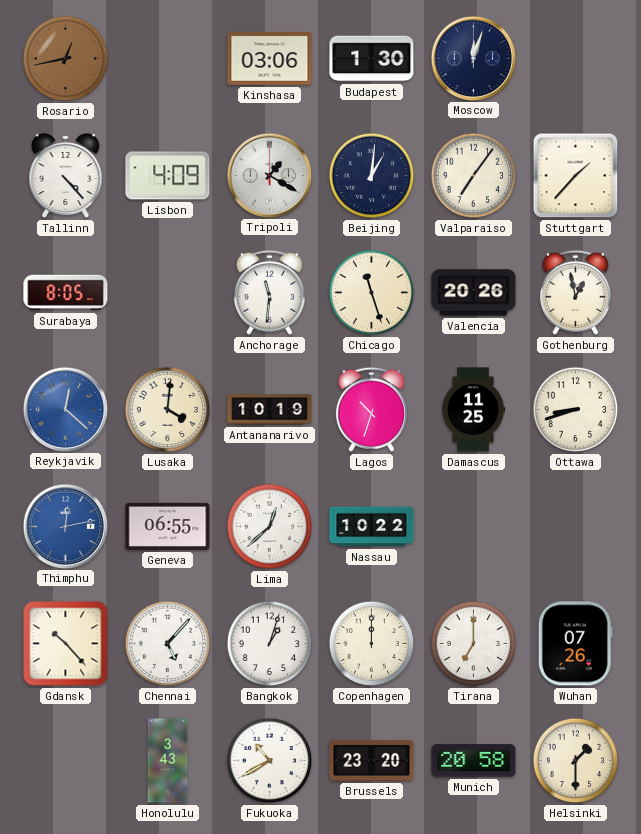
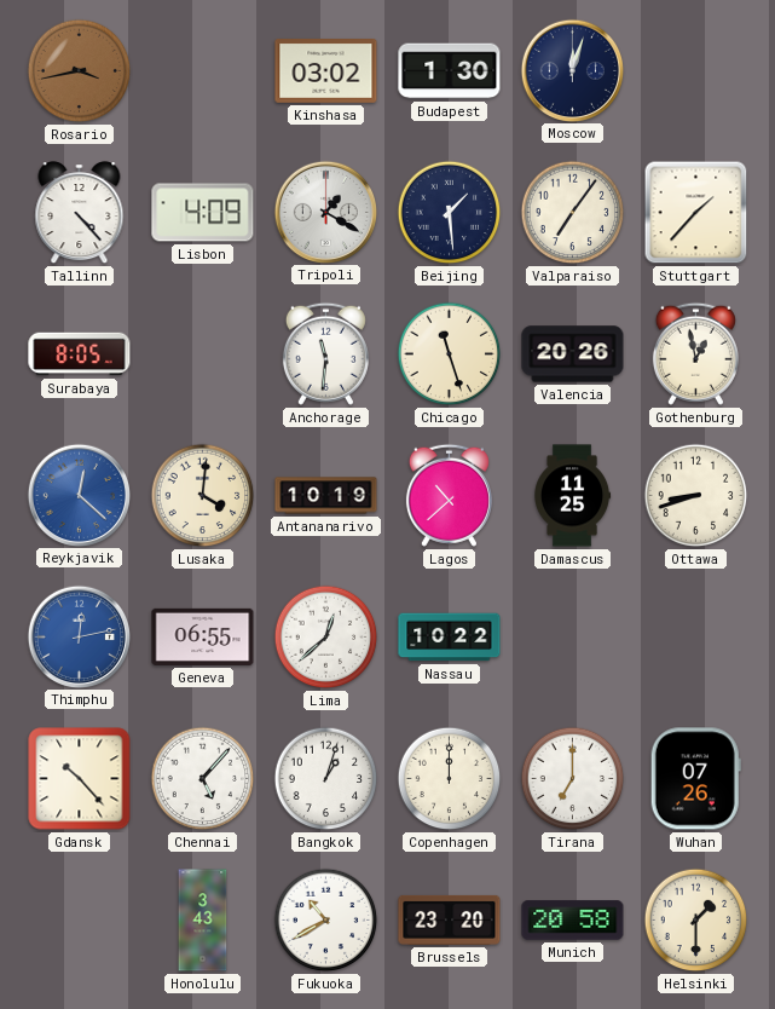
Rosario: 12:43 -> 3:43
Kinshasa: 03:06 -> 03:02
Beijing: 1:01 -> 1:29
Lagos: 10:33 -> 10:38
